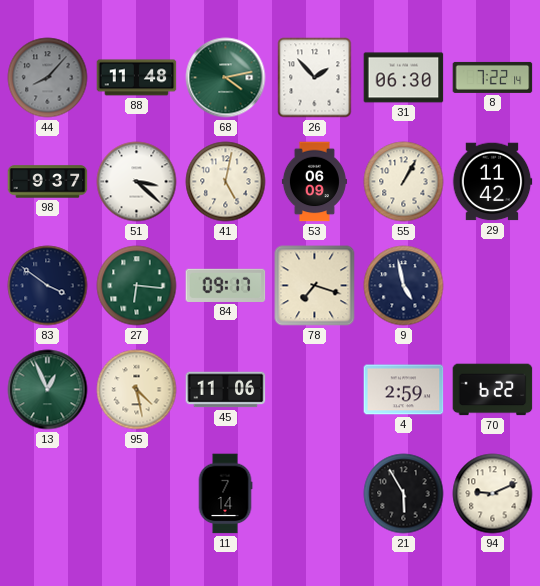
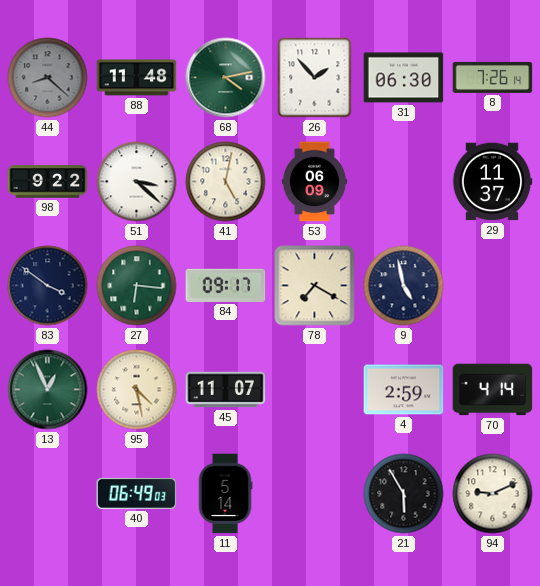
44: 8:07 -> 8:22
8: 7:22 -> 7:26
98: 9:37 -> 9:22
55: 1:05 -> none
29: 11:42 -> 11:37
78: 7:18 -> 7:20
45: 11:06 -> 11:07
70: 6:22 -> 4:14
40: none -> 06:49
11: 7:14 -> 5:14
